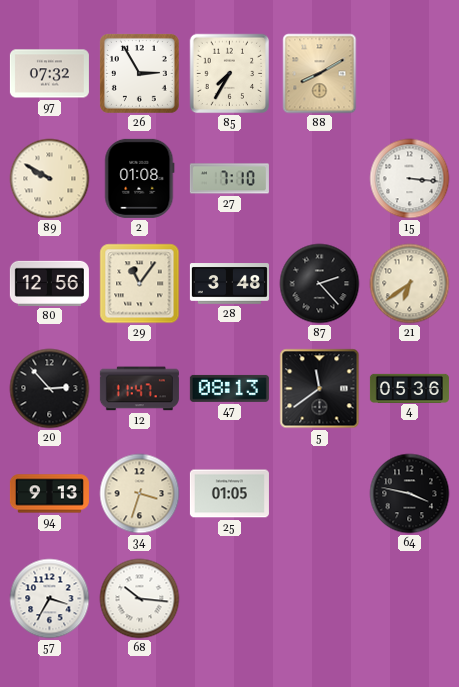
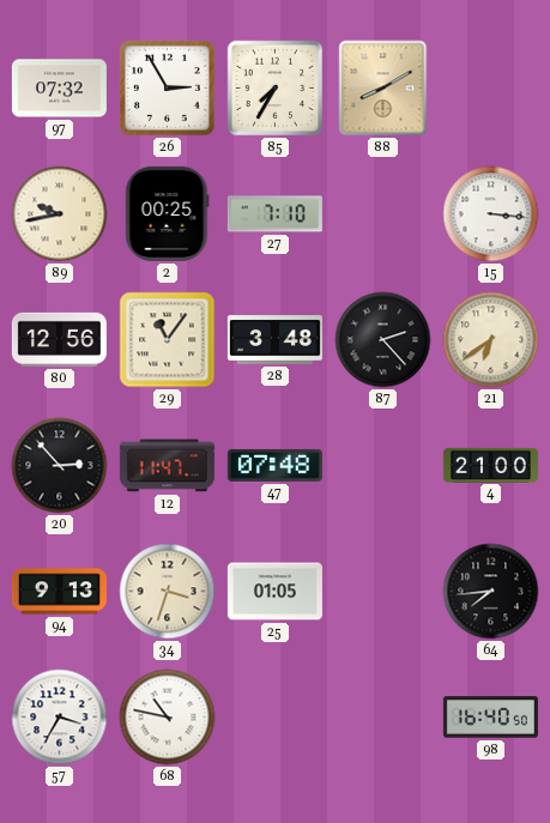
89: 9:50 -> 9:43
2: 01:08 -> 00:25
47: 08:13 -> 07:48
5: 11:39 -> none
4: 05:36 -> 21:00
64: 3:47 -> 7:44
68: 10:16 -> 10:47
98: none -> 16:40
